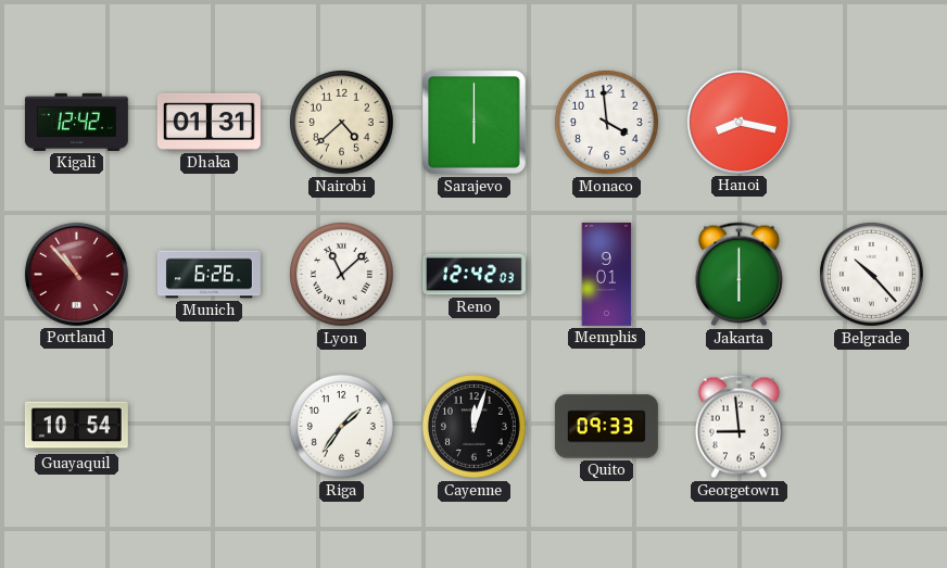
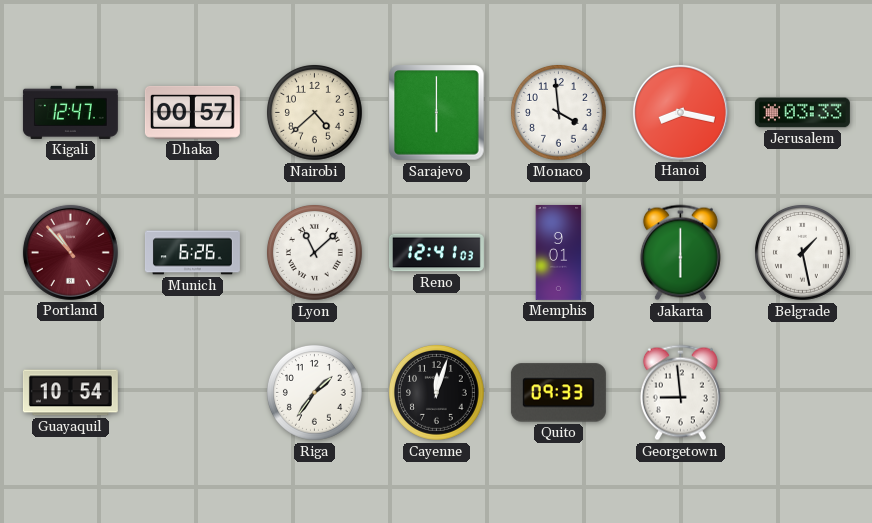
Kigali: 12:42 -> 12:47
Dhaka: 01:31 -> 00:57
Jerusalem: none -> 03:33
Reno: 12:42 -> 12:41
Belgrade: 10:23 -> 1:28
